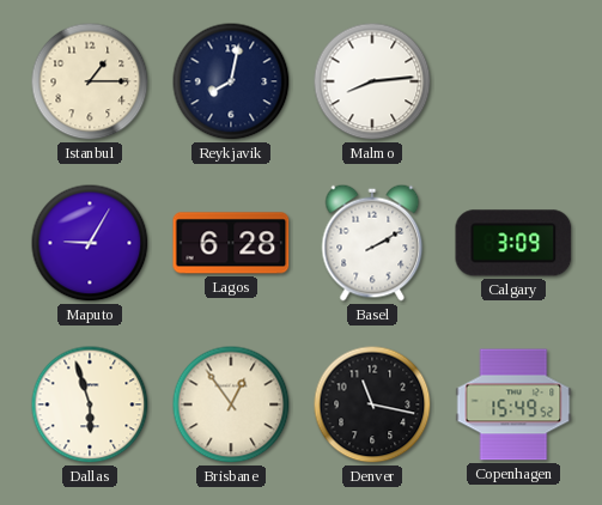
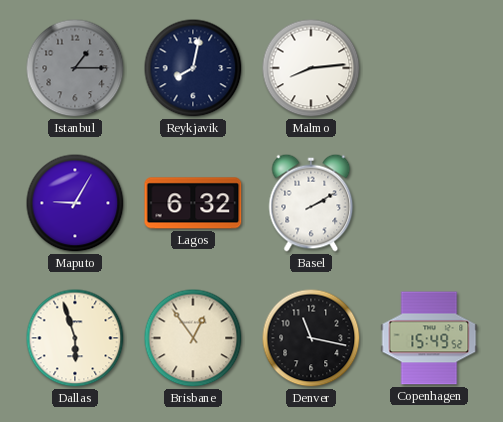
Istanbul dial: cream -> grey
Lagos: 6:28 -> 6:32
Calgary: 3:09 -> none
